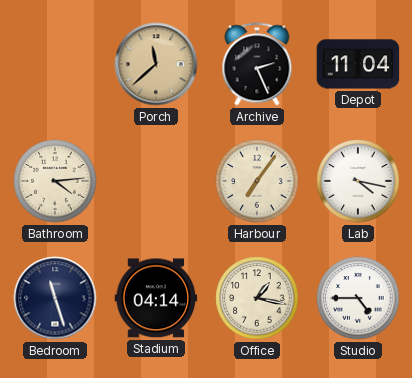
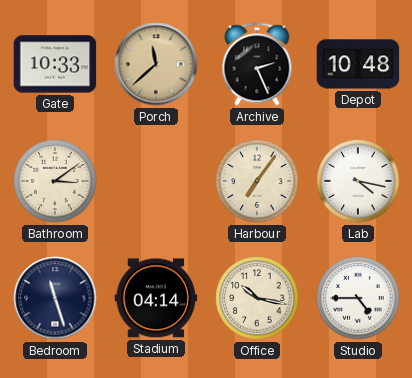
Gate: none -> 10:33
Depot: 11:04 -> 10:48
Bathroom: 4:14 -> 3:09
Office: 1:17 -> 10:17
